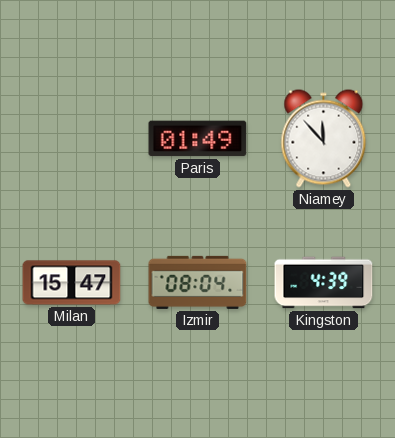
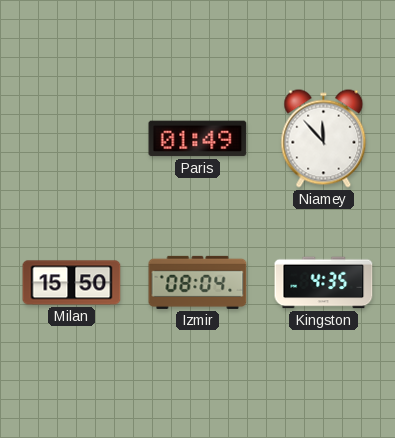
Milan: 15:47 -> 15:50
Kingston: 4:39 -> 4:35
